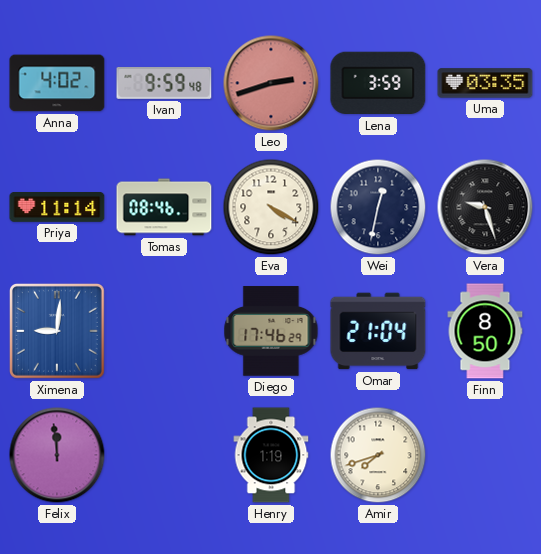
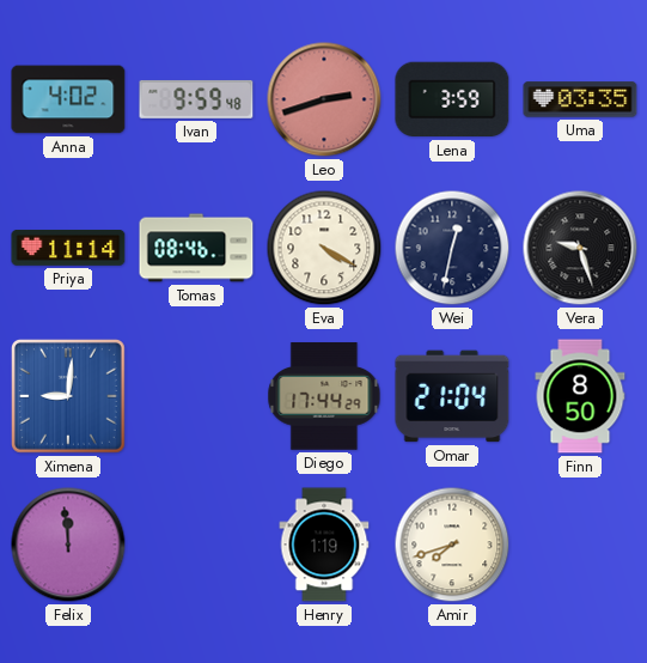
Diego: 17:46 -> 17:44
